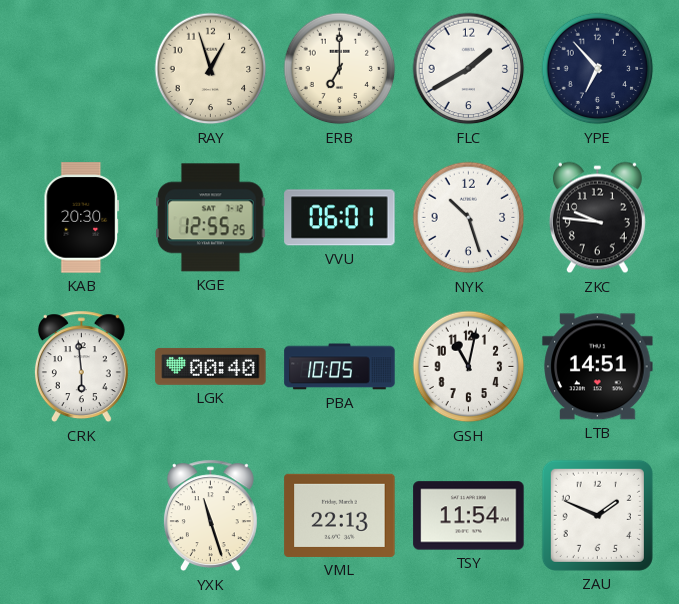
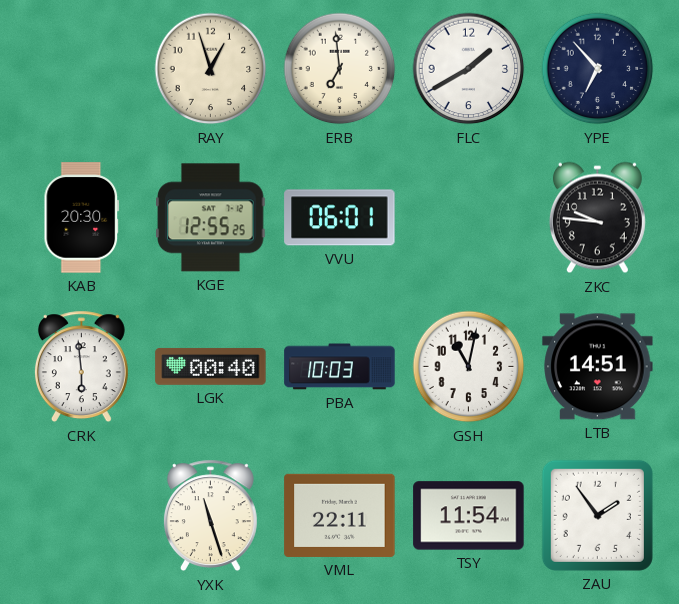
ERB: 7:00 -> 6:59
NYK: 10:27 -> none
PBA: 10:05 -> 10:03
VML: 22:13 -> 22:11
ZAU: 1:49 -> 1:54
